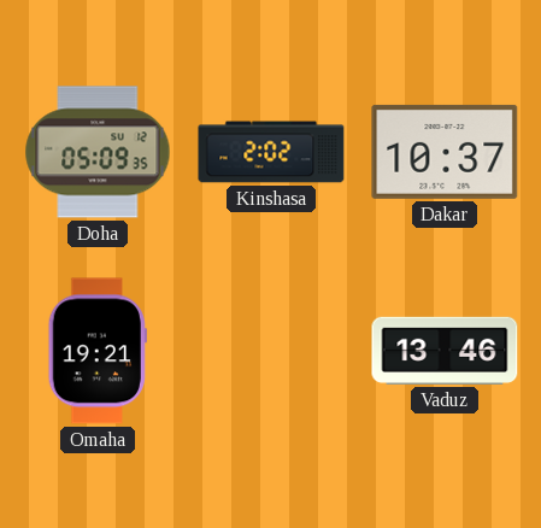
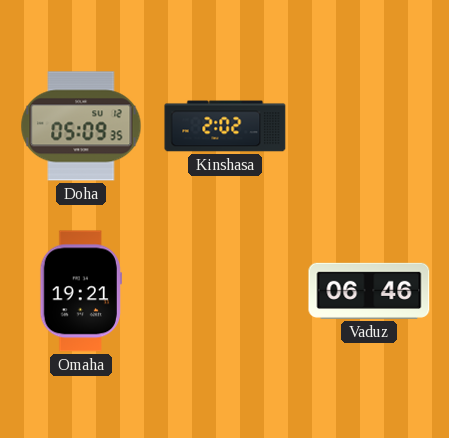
Dakar: 10:37 -> none
Vaduz: 13:46 -> 06:46
